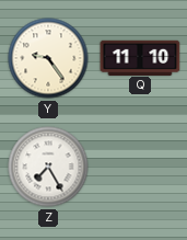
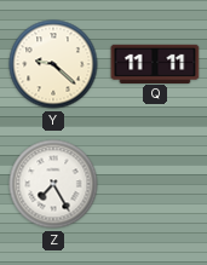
Y: 9:24 -> 9:22
Q: 11:10 -> 11:11
